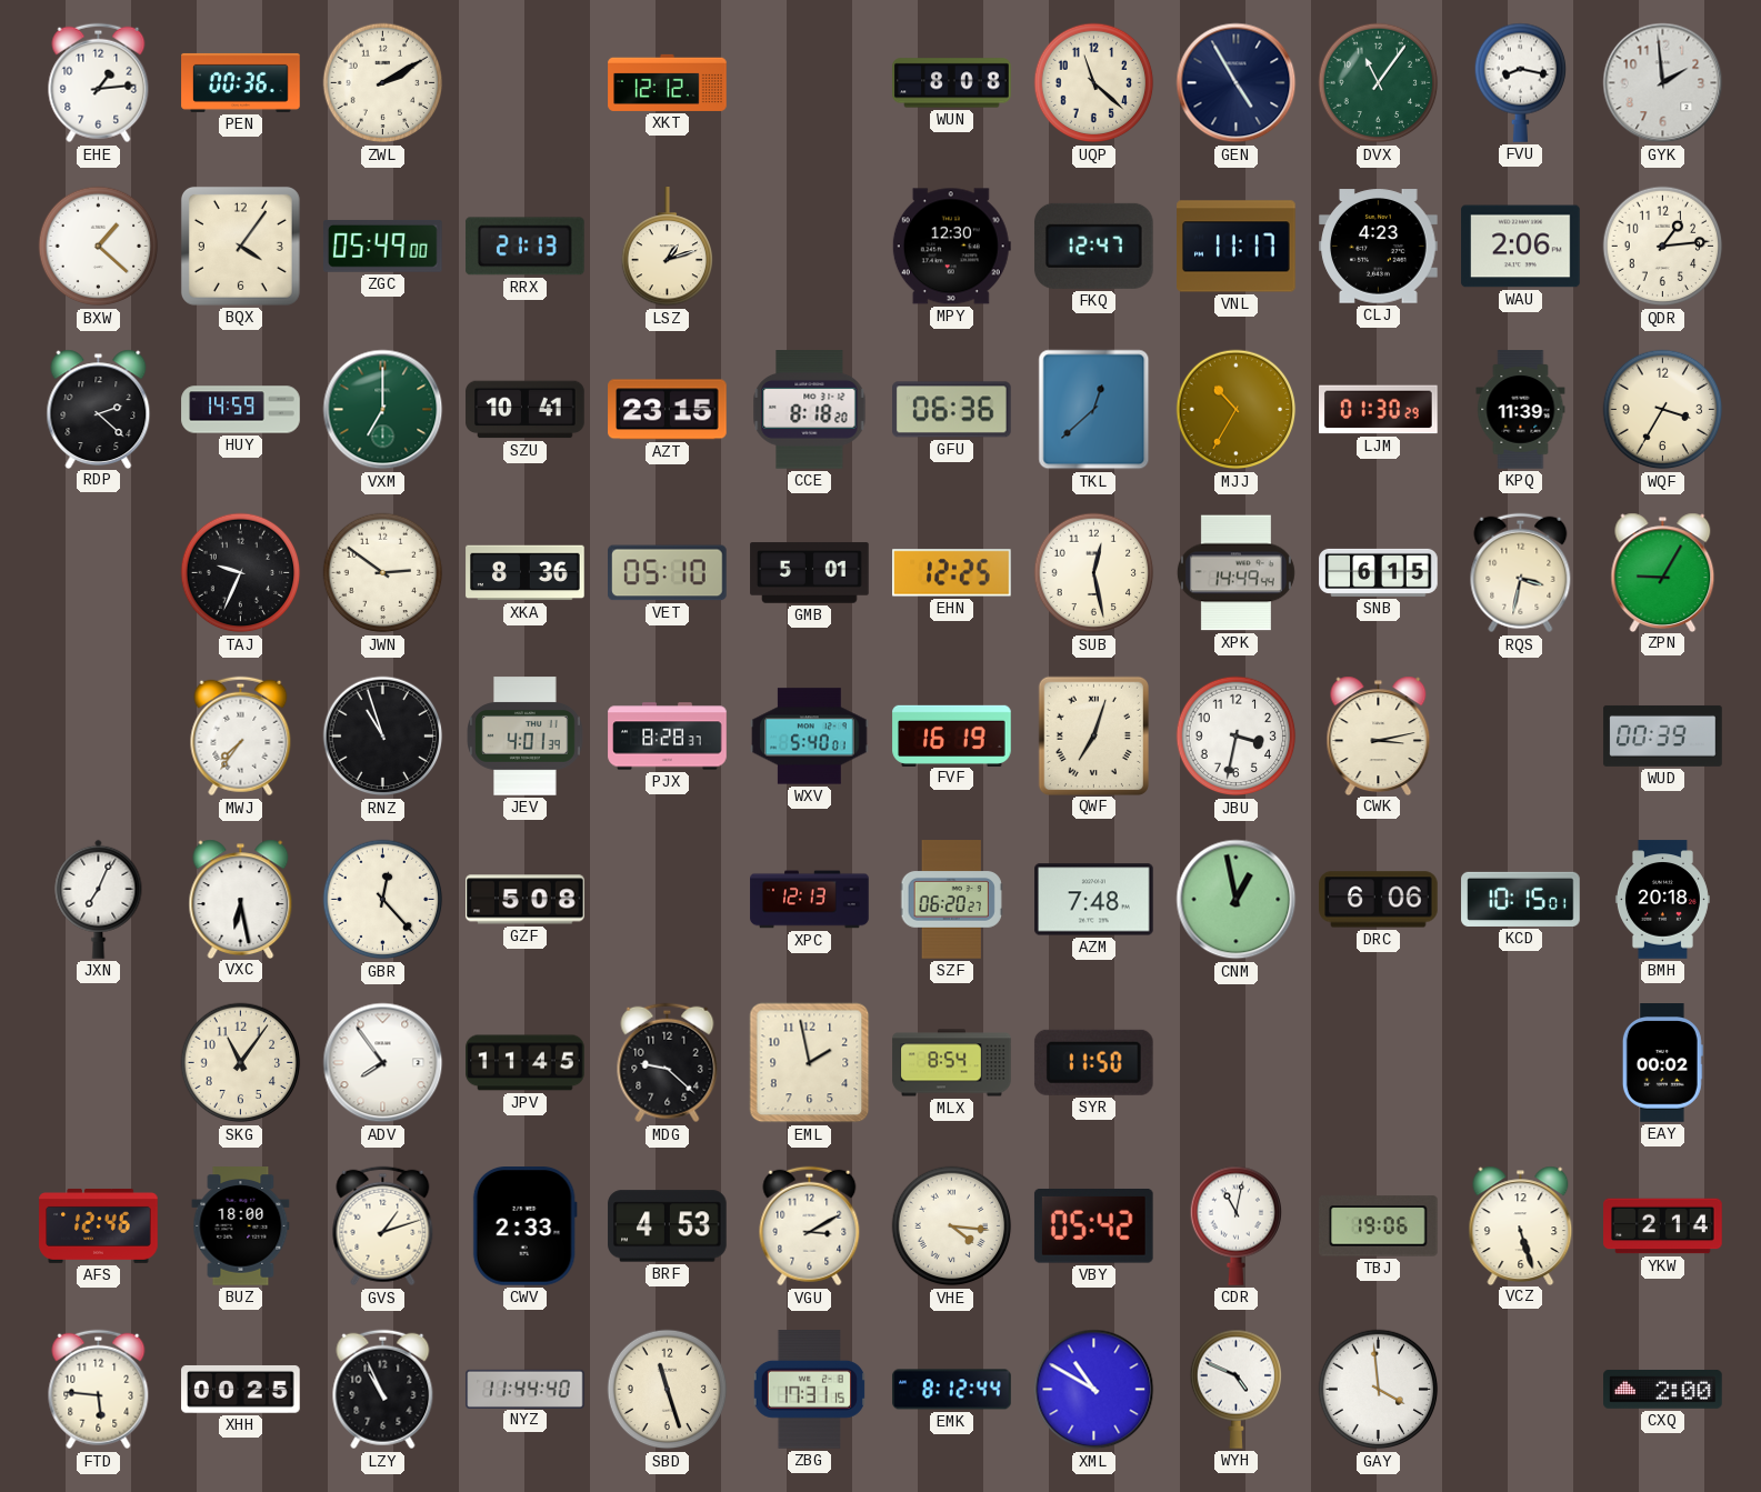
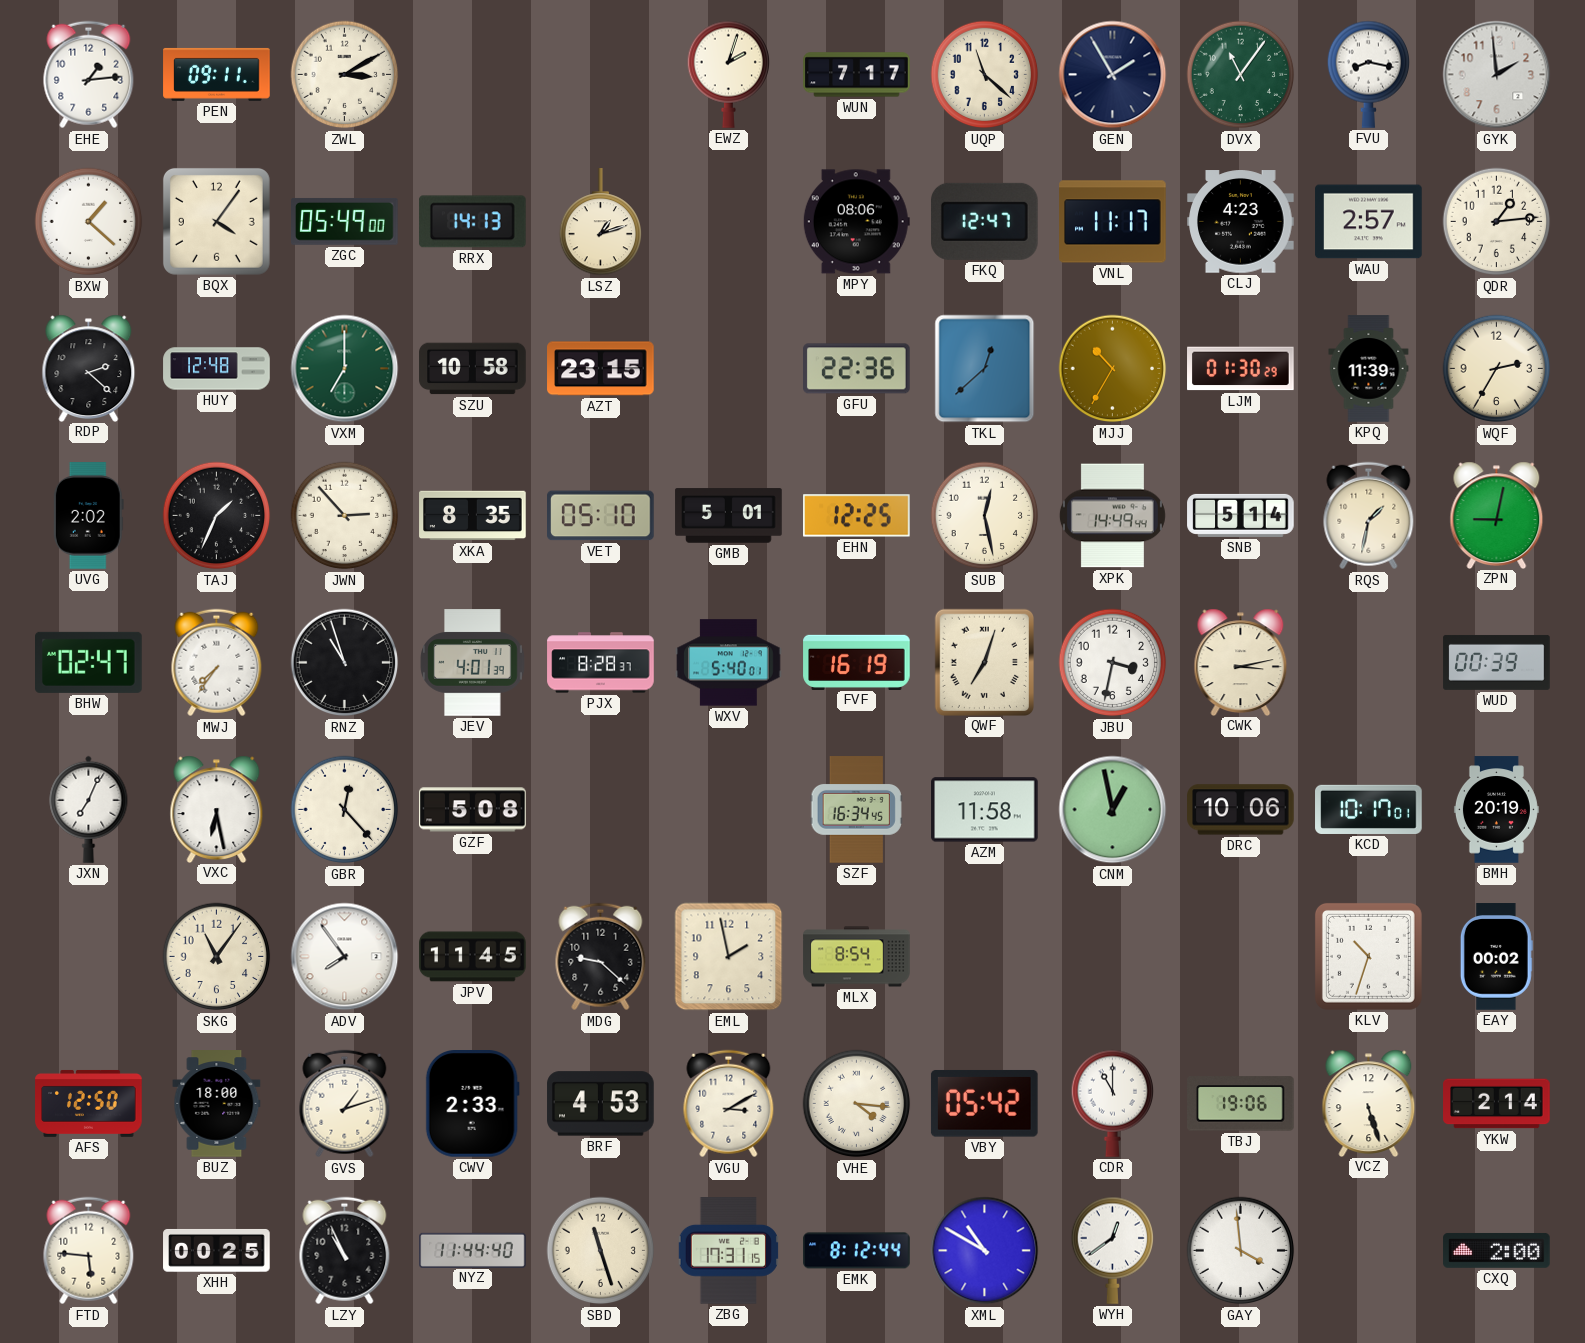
PEN: 00:36 -> 09:11
ZWL: 2:10 -> 3:10
XKT: 12:12 -> none
EWZ: none -> 2:03
WUN: 8:08 -> 7:17
GEN: 4:55 -> 1:55
RRX: 21:13 -> 14:13
MPY: 12:30 -> 08:06
WAU: 2:06 -> 2:57
HUY: 14:59 -> 12:48
SZU: 10:41 -> 10:58
CCE: 8:18 -> none
GFU: 06:36 -> 22:36
WQF: 3:35 -> 2:35
UVG: none -> 2:02
TAJ: 9:34 -> 1:34
JWN: 2:51 -> 2:53
XKA: 8:36 -> 8:35
SNB: 6:15 -> 5:14
RQS: 3:32 -> 1:32
ZPN: 9:05 -> 9:02
BHW: none -> 02:47
XPC: 12:13 -> none
SZF: 06:20 -> 16:34
AZM: 7:48 -> 11:58
DRC: 6:06 -> 10:06
KCD: 10:15 -> 10:17
BMH: 20:18 -> 20:19
SYR: 11:50 -> none
KLV: none -> 10:33
AFS: 12:46 -> 12:50
CDR: 11:02 -> 11:00
WYH: 4:49 -> 12:39
